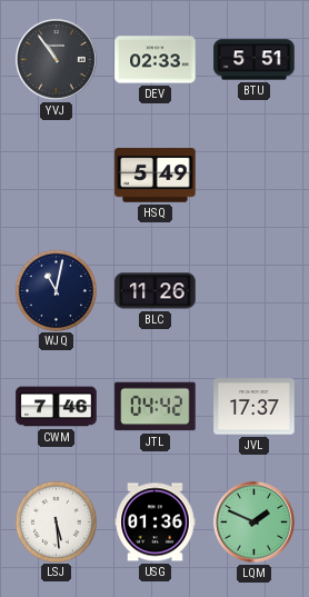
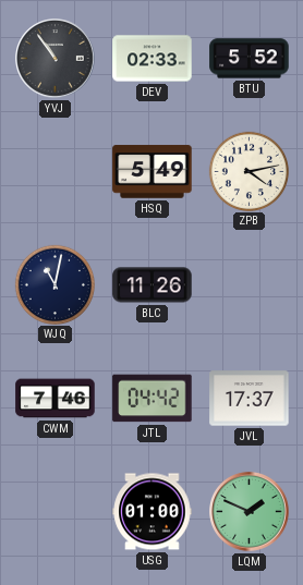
BTU: 5:51 -> 5:52
ZPB: none -> 4:13
LSJ: 5:29 -> none
USG: 01:36 -> 01:00
